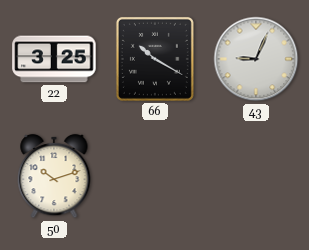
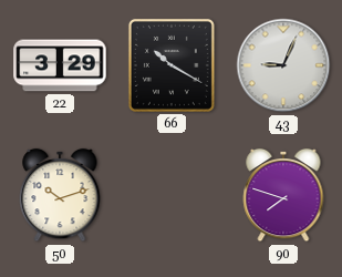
22: 3:25 -> 3:29
90: none -> 7:48
